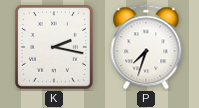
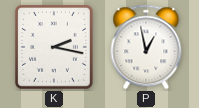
P: 7:33 -> 12:58
